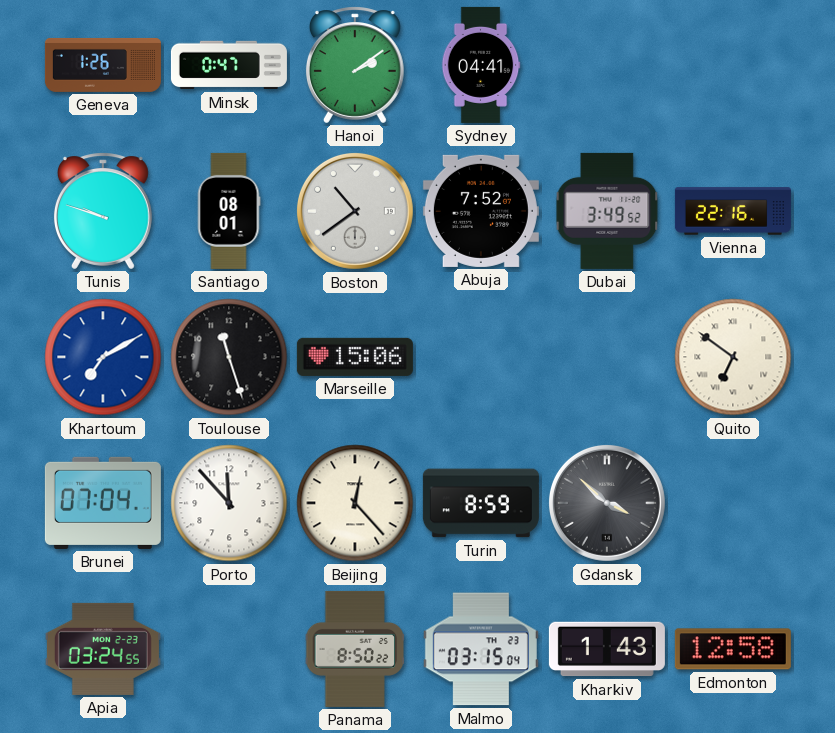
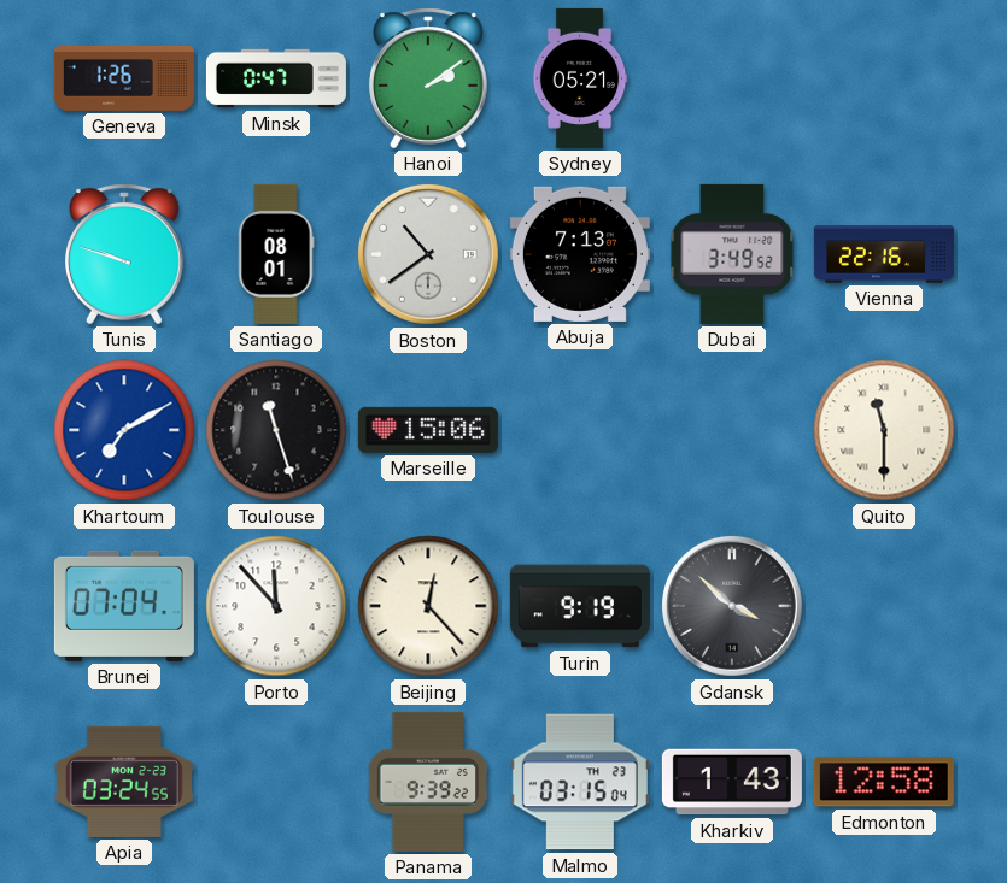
Sydney: 04:41 -> 05:21
Abuja: 7:52 -> 7:13
Quito: 6:51 -> 11:30
Turin: 8:59 -> 9:19
Panama: 8:50 -> 9:39
